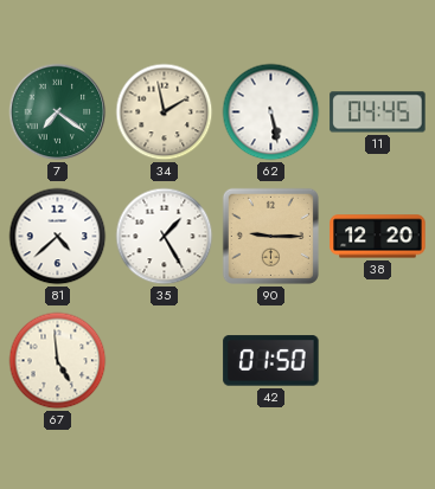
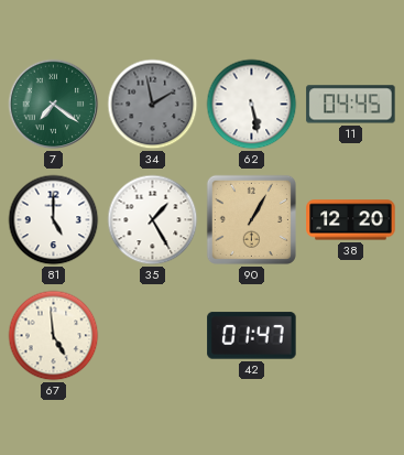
34 dial: cream -> grey
81: 4:38 -> 5:00
90: 9:15 -> 1:05
42: 01:50 -> 01:47
